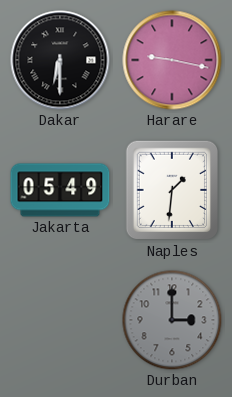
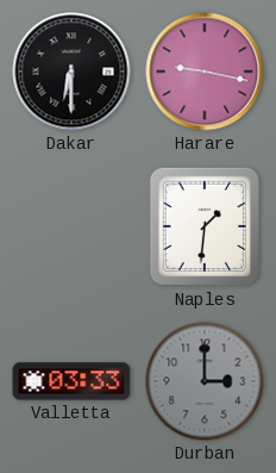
Jakarta: 05:49 -> none
Valletta: none -> 03:33
